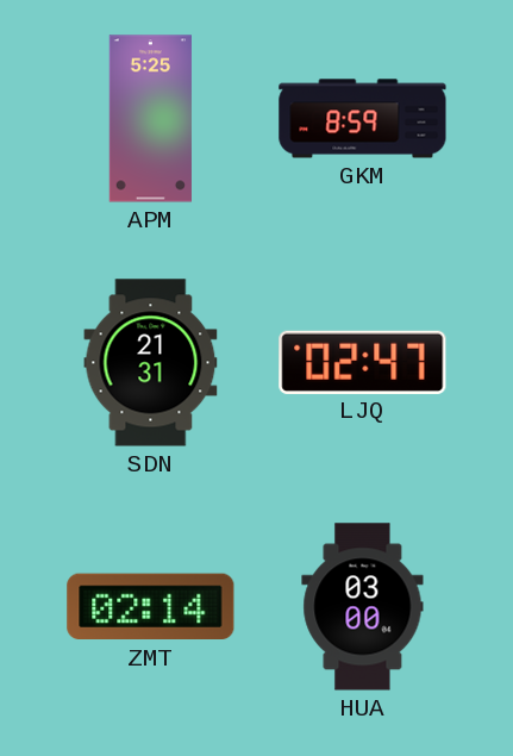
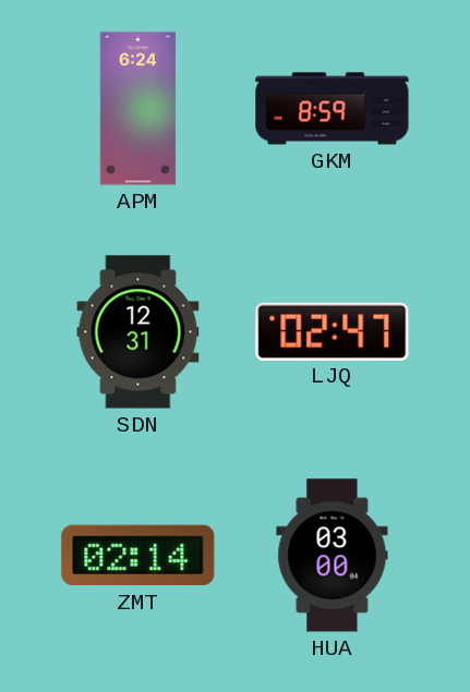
APM: 5:25 -> 6:24
SDN: 21:31 -> 12:31
